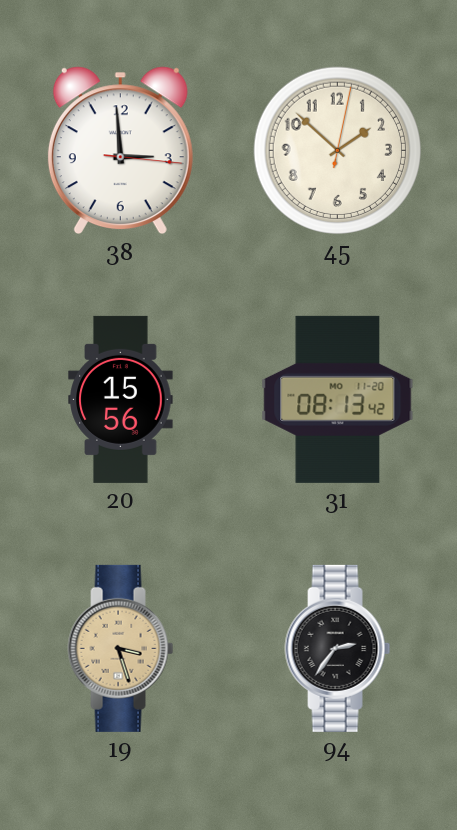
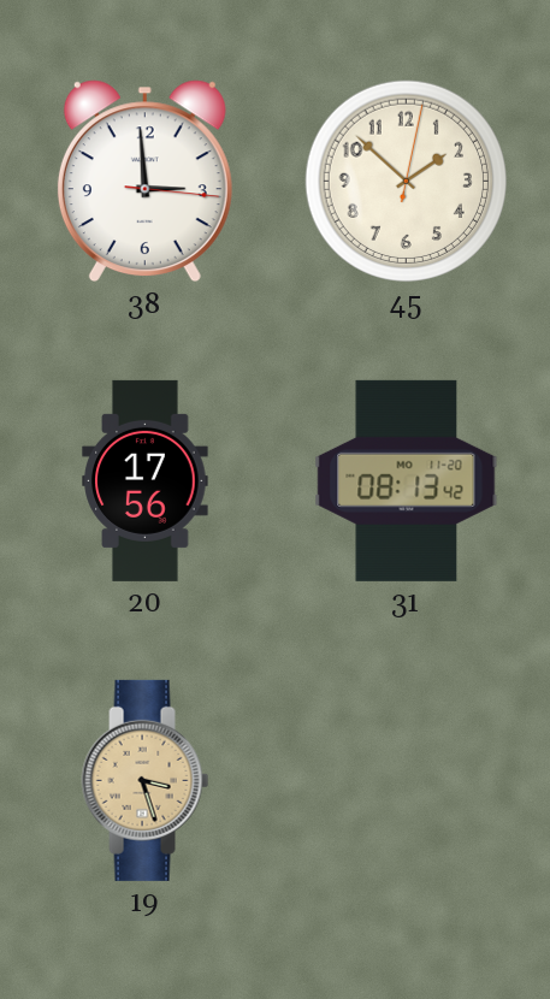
20: 15:56 -> 17:56
94: 2:36 -> none
